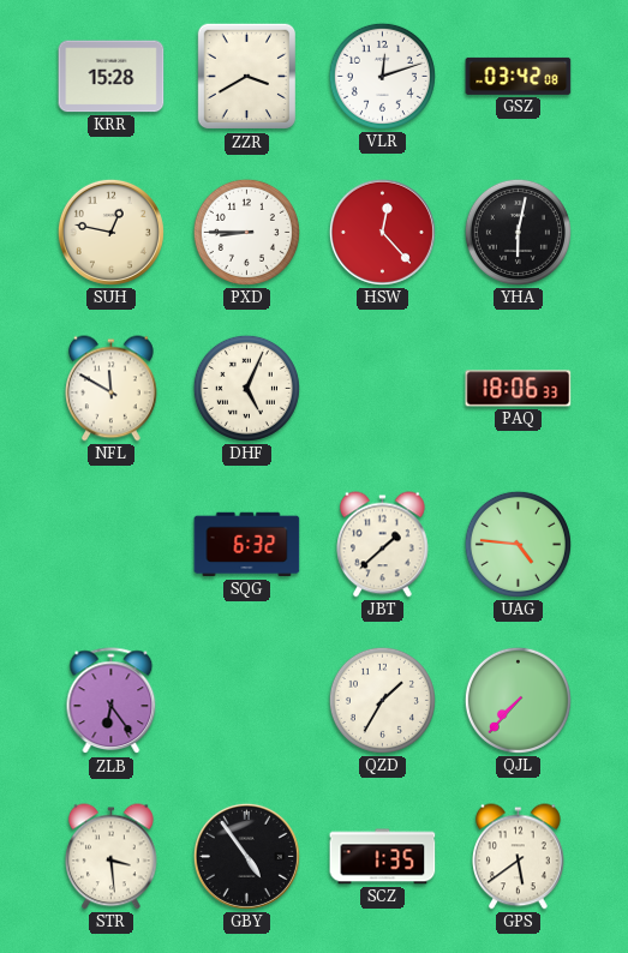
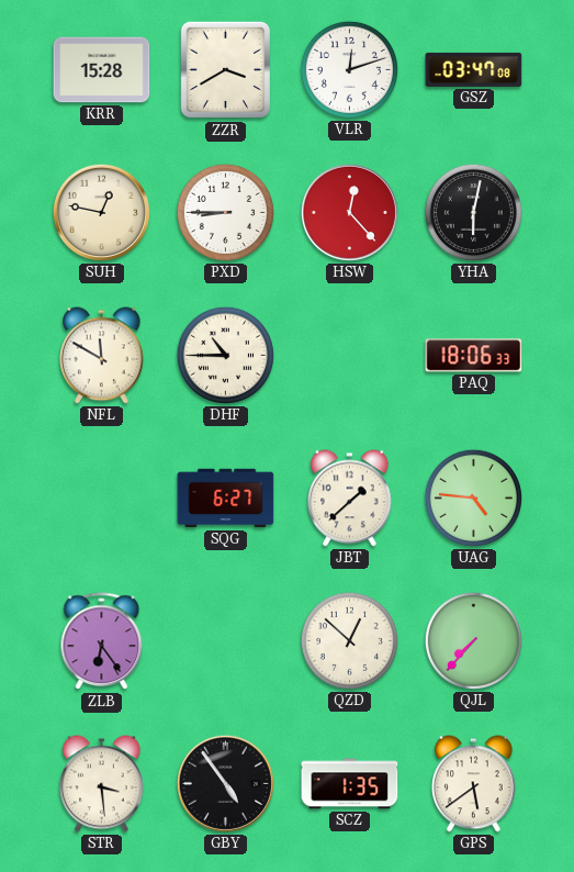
GSZ: 03:42 -> 03:47
DHF: 5:04 -> 10:45
SQG: 6:32 -> 6:27
QZD: 1:35 -> 12:52
